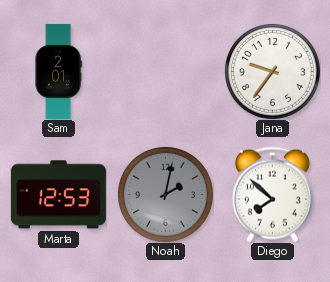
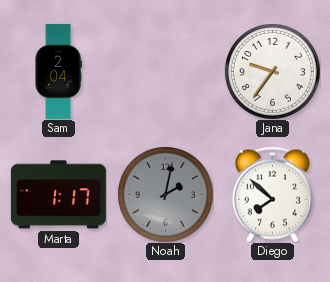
Sam: 2:01 -> 2:04
Marta: 12:53 -> 1:17
